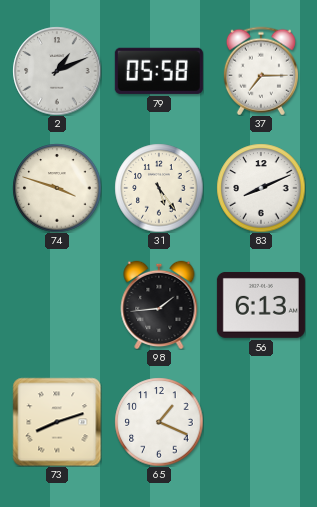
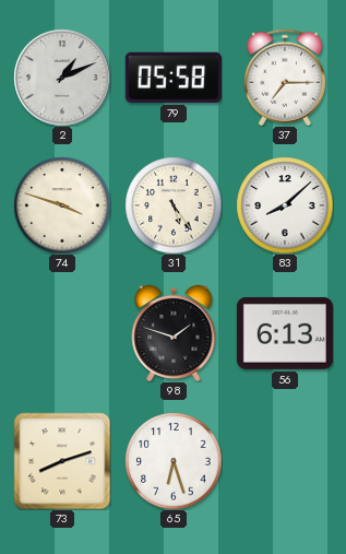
83: 8:11 -> 8:08
98: 1:44 -> 1:48
65: 1:19 -> 6:27
